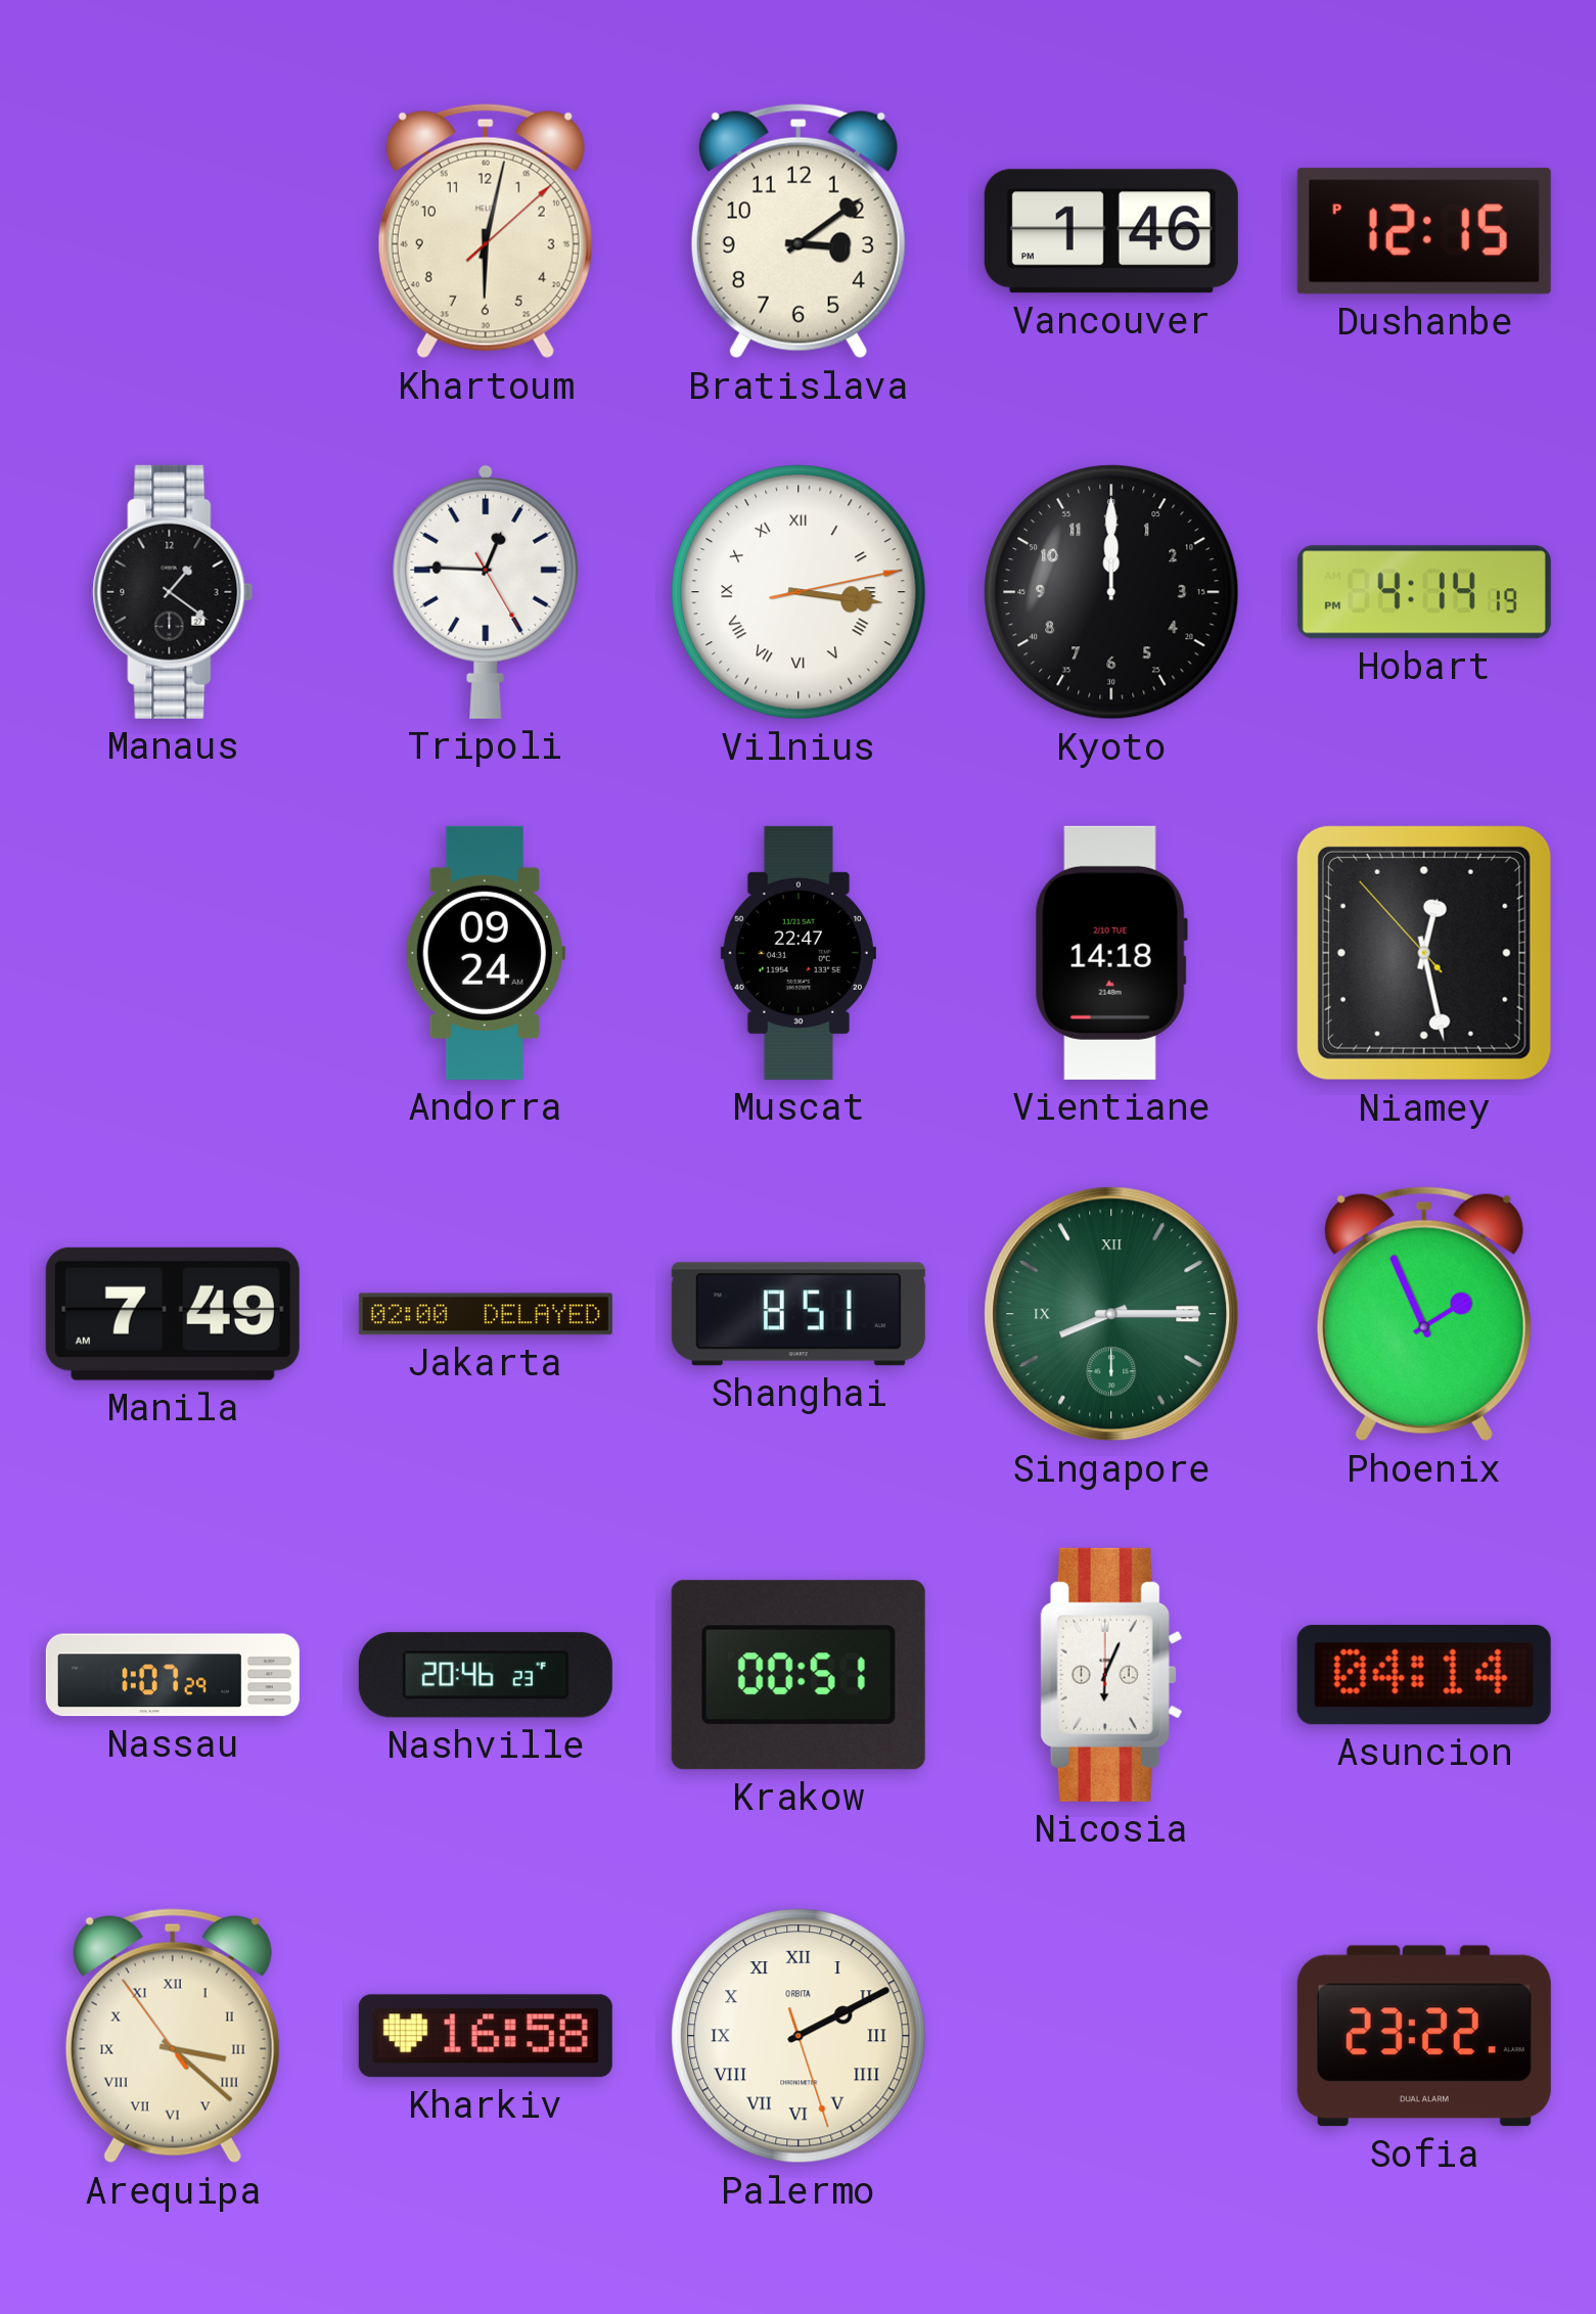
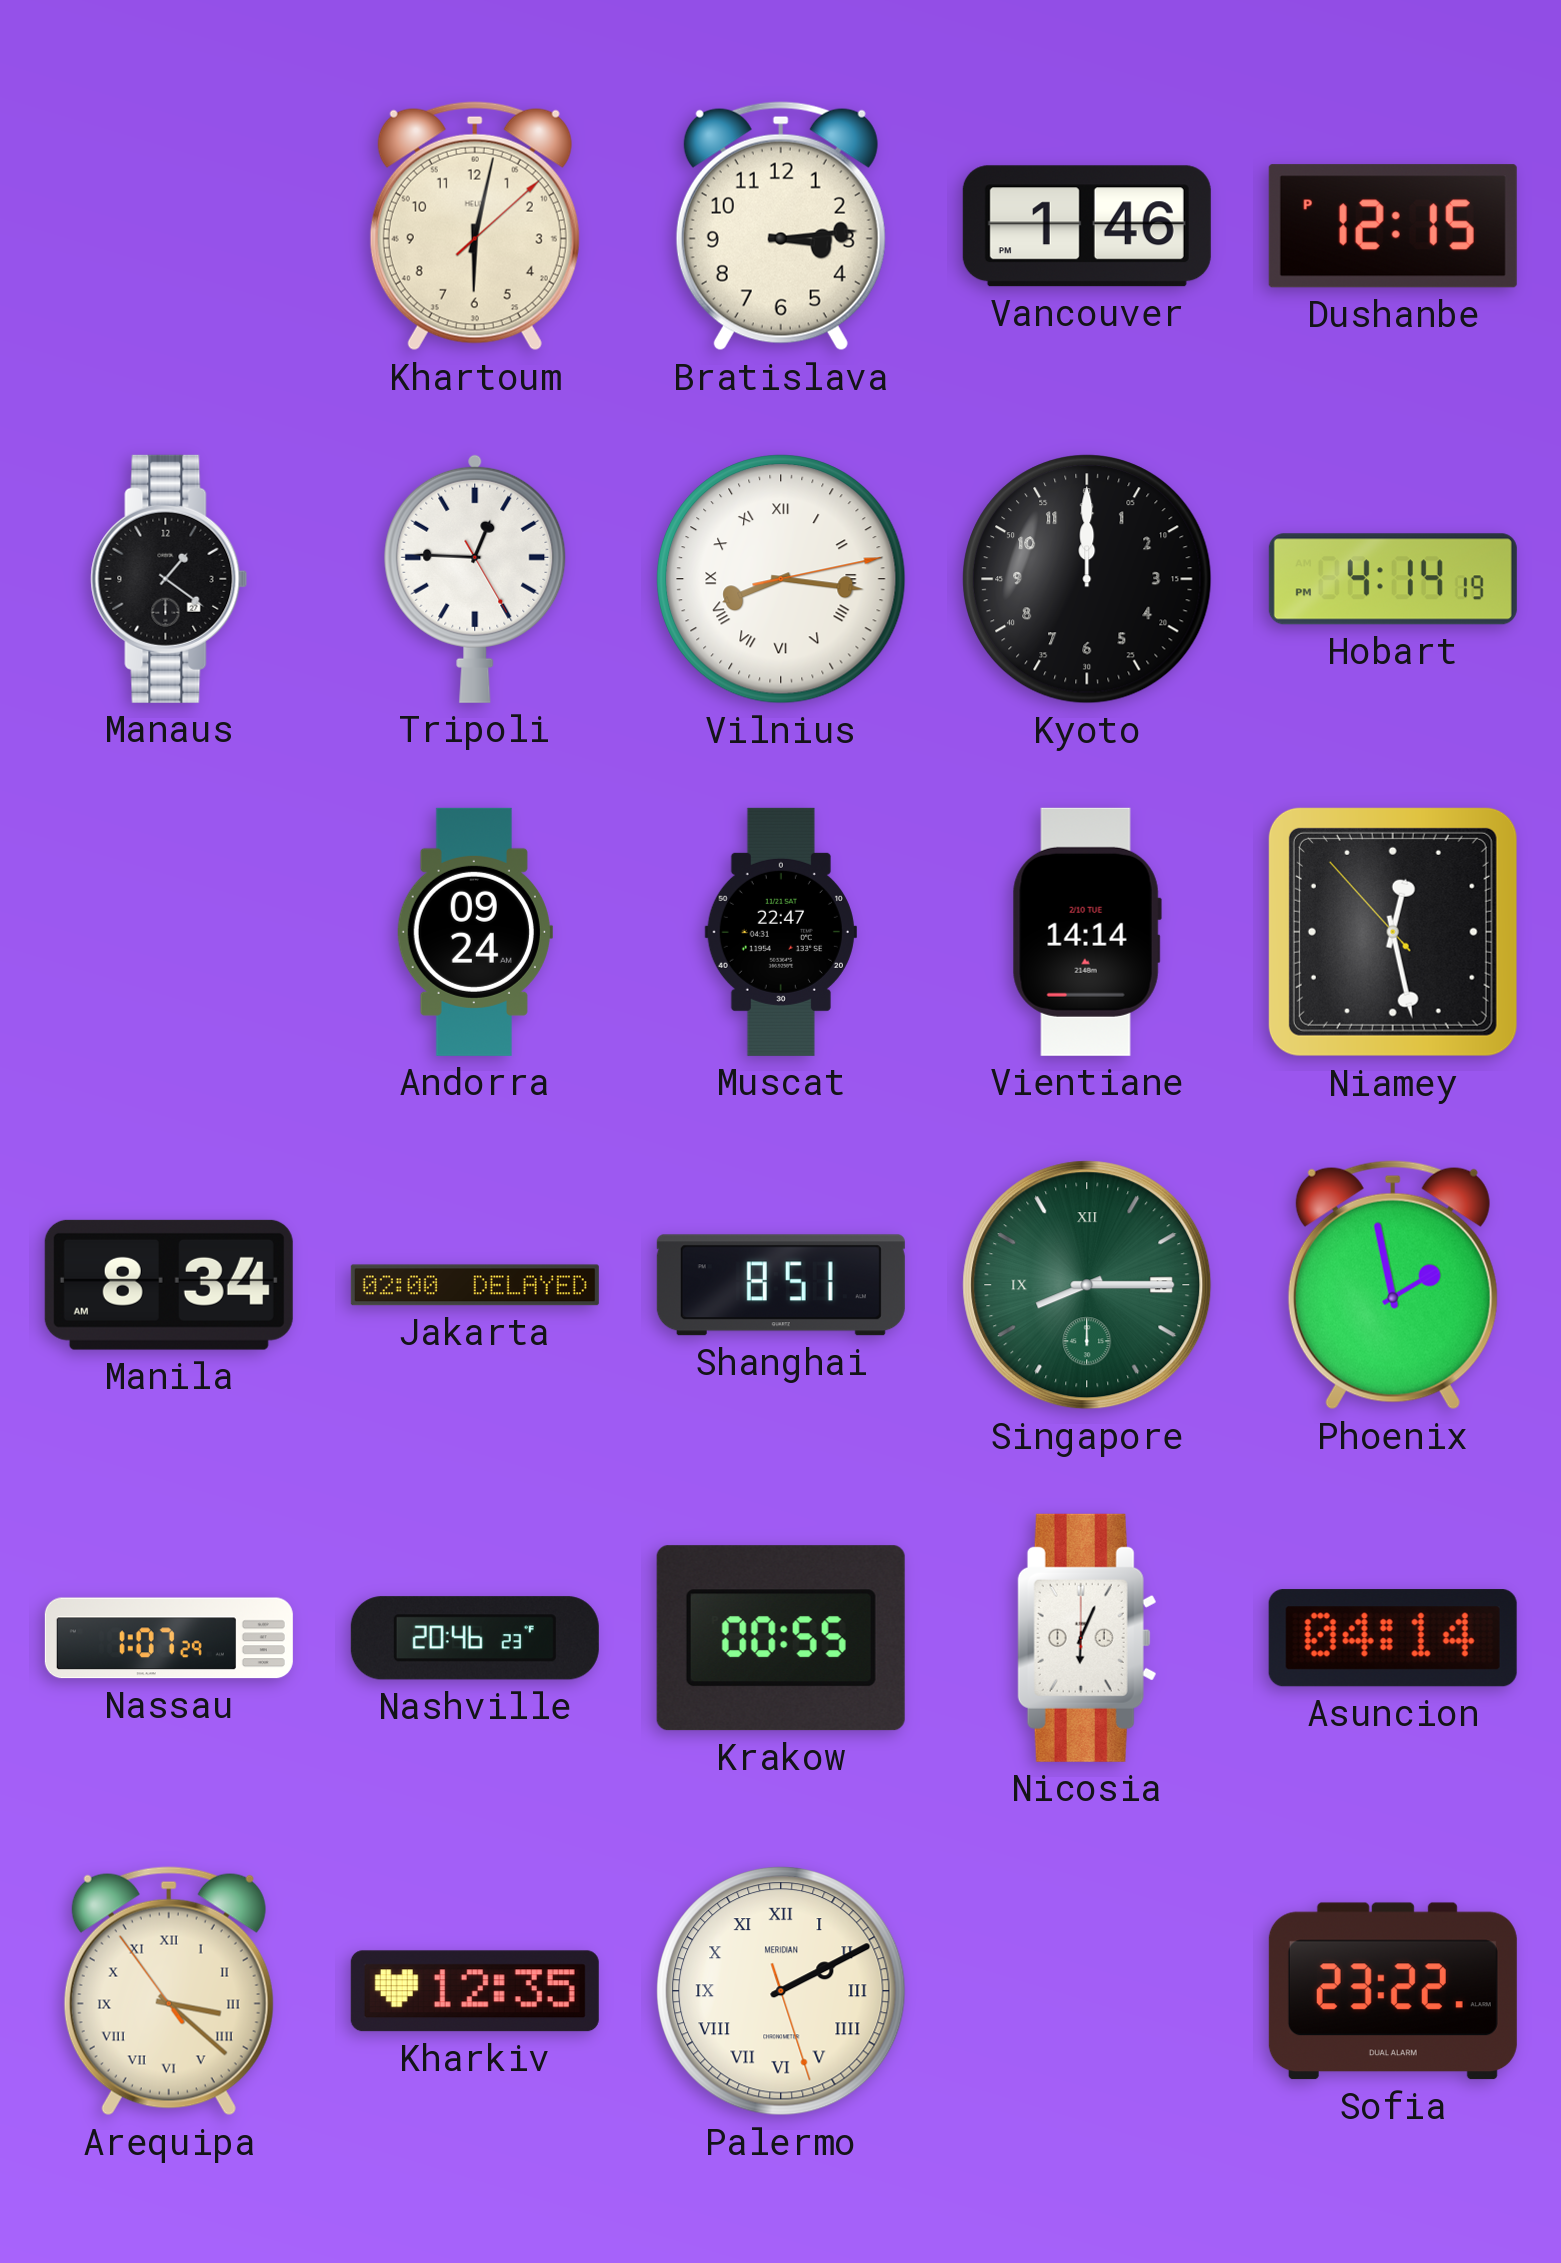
Bratislava: 3:09 -> 3:14
Vilnius: 3:16 -> 8:16
Vientiane: 14:18 -> 14:14
Manila: 7:49 -> 8:34
Phoenix: 1:56 -> 1:58
Krakow: 00:51 -> 00:55
Kharkiv: 16:58 -> 12:35
Palermo brand: ORBITA -> MERIDIAN
